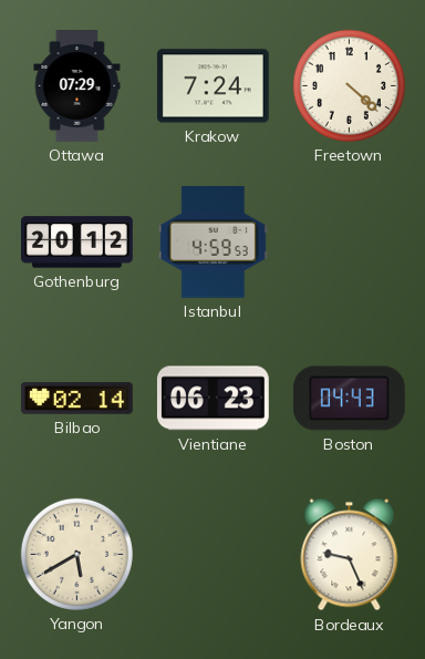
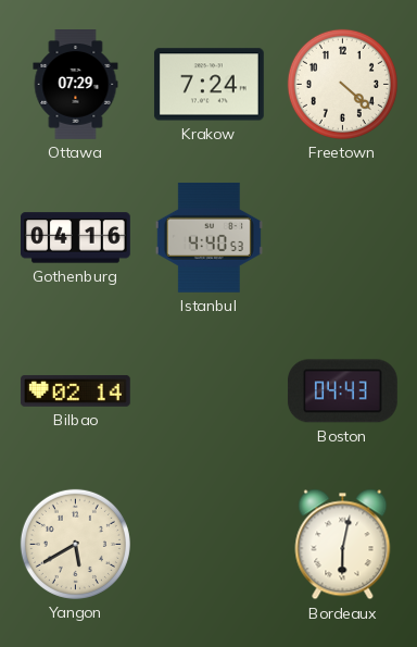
Gothenburg: 20:12 -> 04:16
Istanbul: 4:59 -> 4:40
Vientiane: 06:23 -> none
Bordeaux: 9:26 -> 6:02
